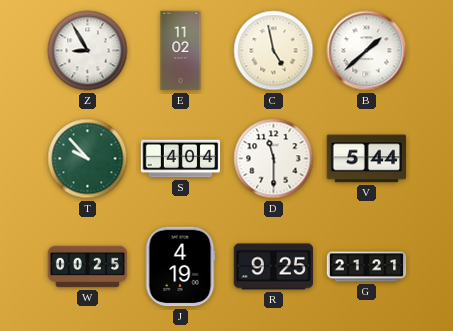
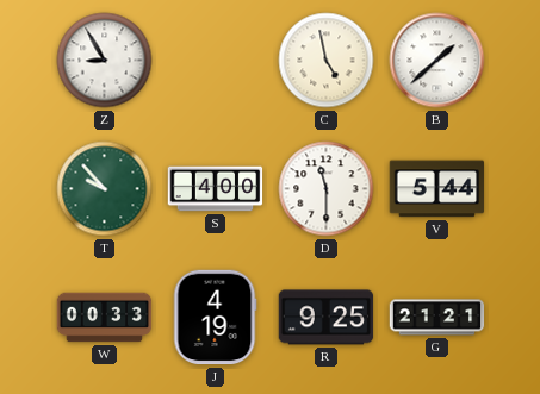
E: 11:02 -> none
S: 4:04 -> 4:00
W: 00:25 -> 00:33
